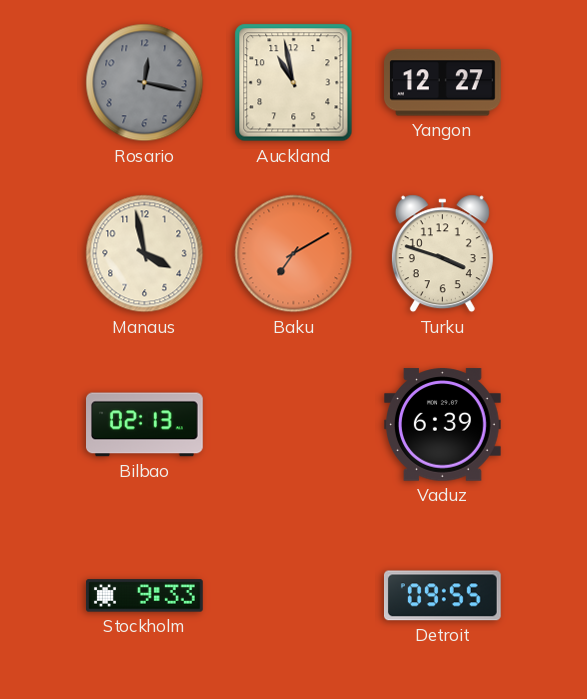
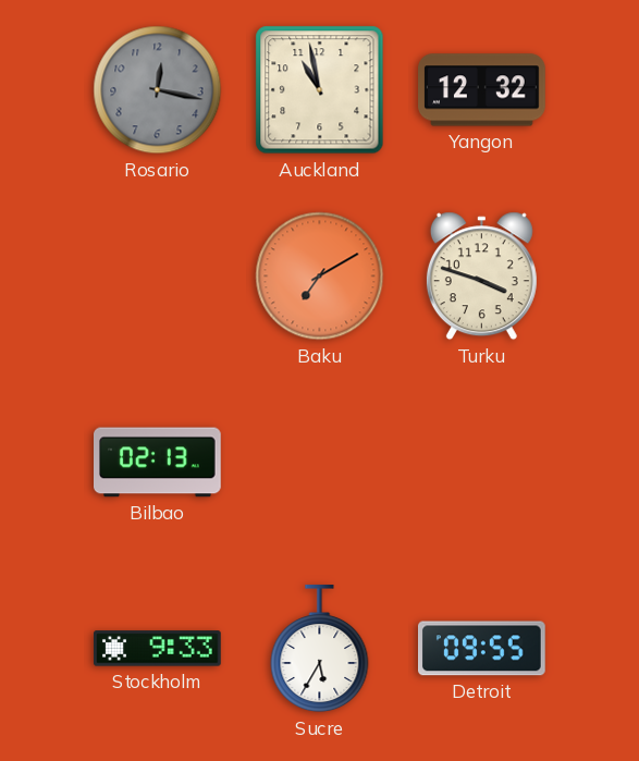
Yangon: 12:27 -> 12:32
Manaus: 3:58 -> none
Vaduz: 6:39 -> none
Sucre: none -> 5:35
